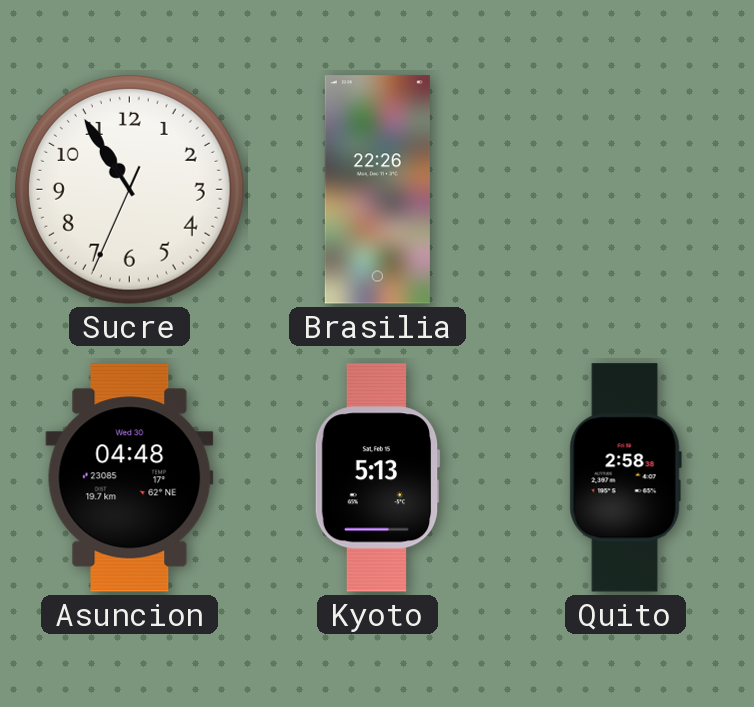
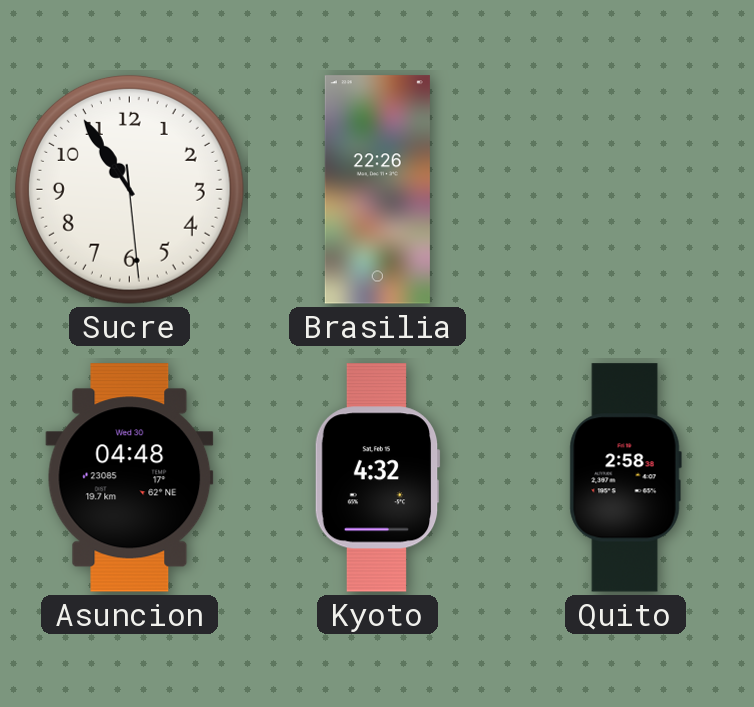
Sucre: 10:54:34 -> 10:54:29
Kyoto: 5:13 -> 4:32
